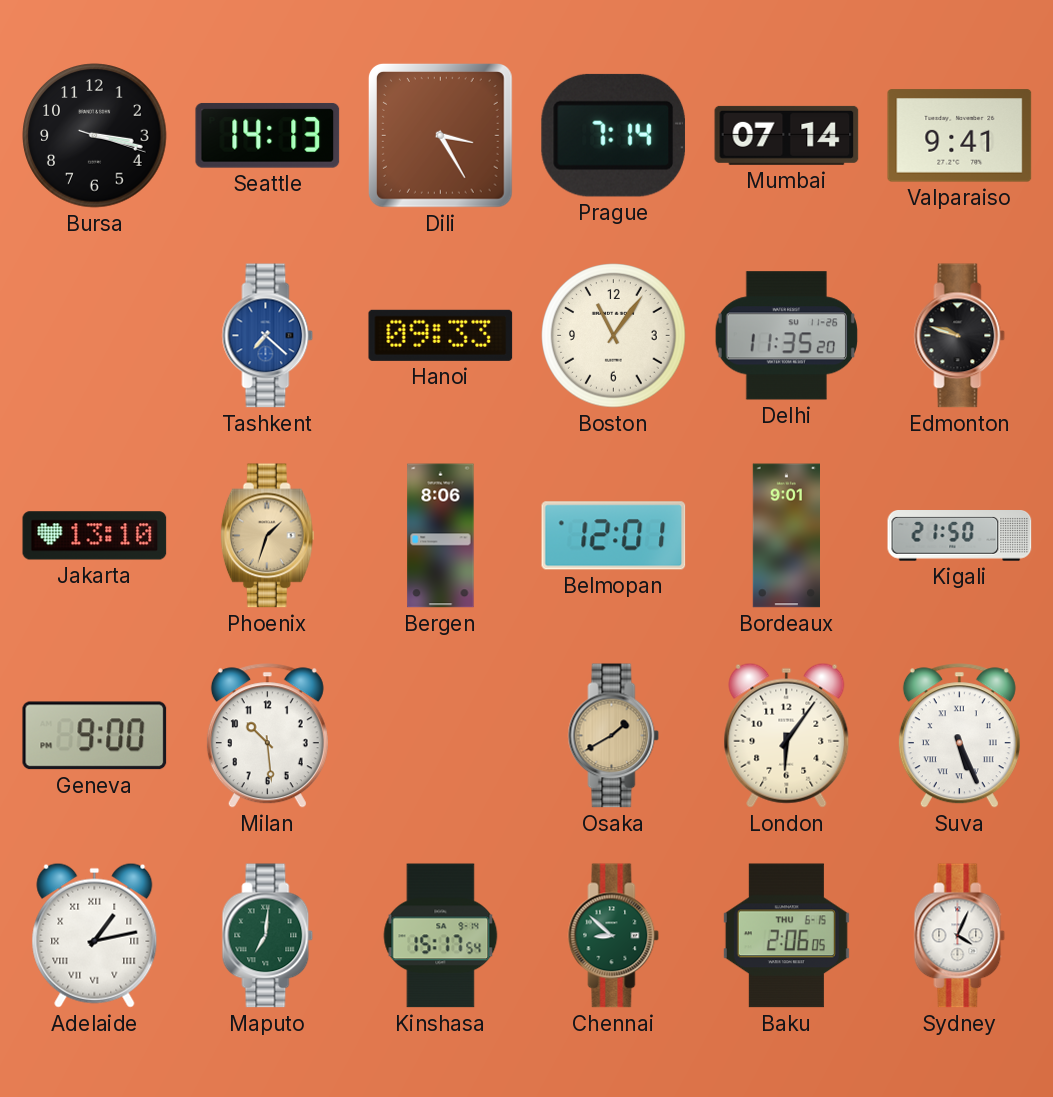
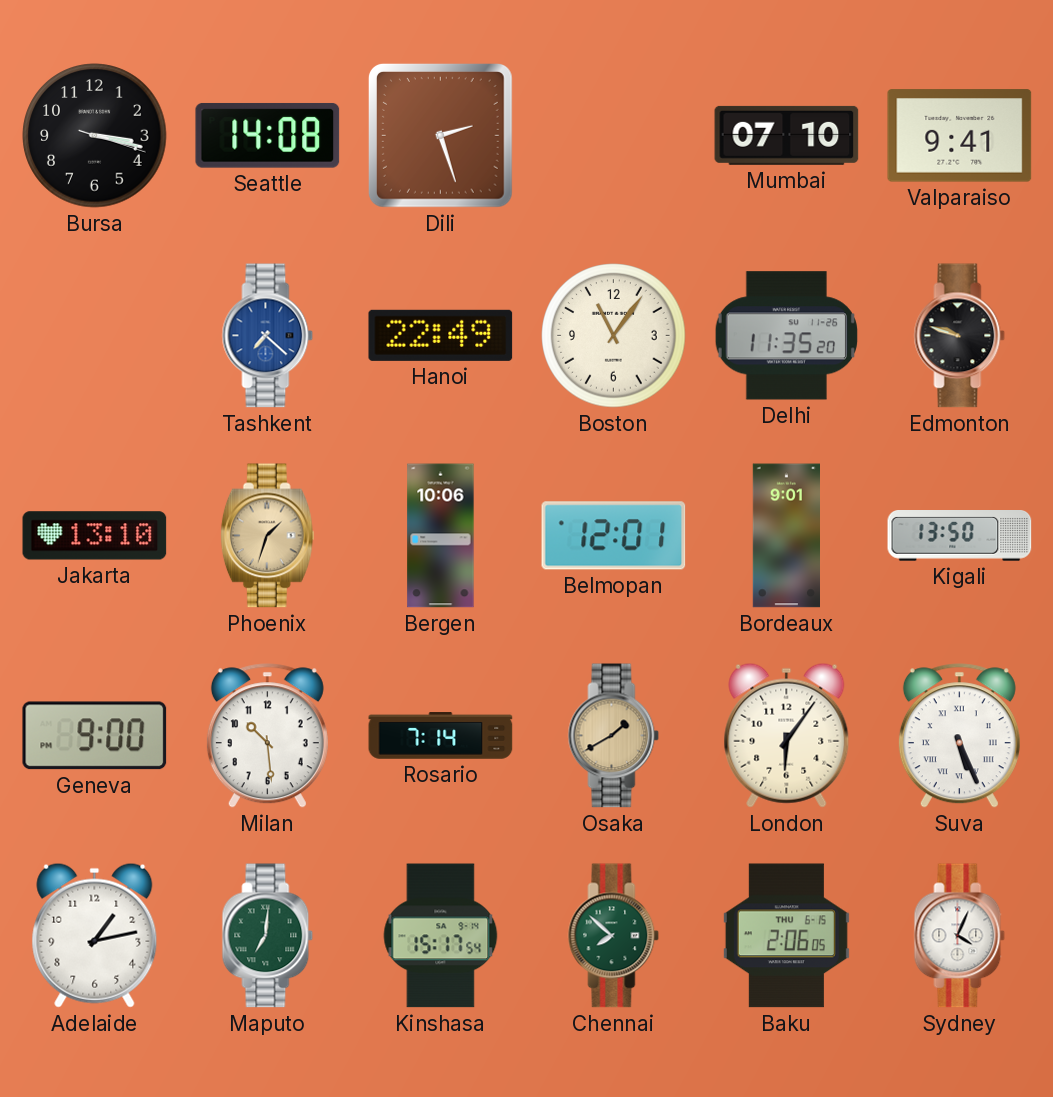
Seattle: 14:13 -> 14:08
Dili: 3:25 -> 2:27
Prague: 7:14 -> none
Mumbai: 07:14 -> 07:10
Hanoi: 09:33 -> 22:49
Bergen: 8:06 -> 10:06
Kigali: 21:50 -> 13:50
Rosario: none -> 7:14
Adelaide numerals: Roman -> Arabic
Chennai: 8:52 -> 7:52
